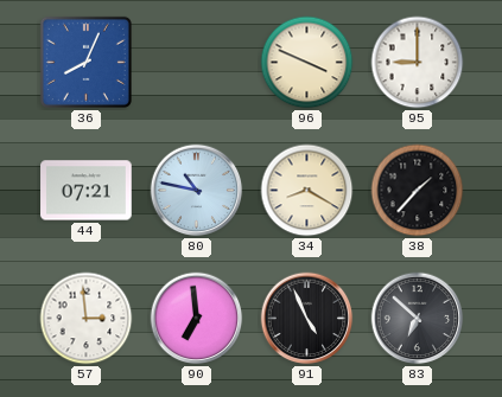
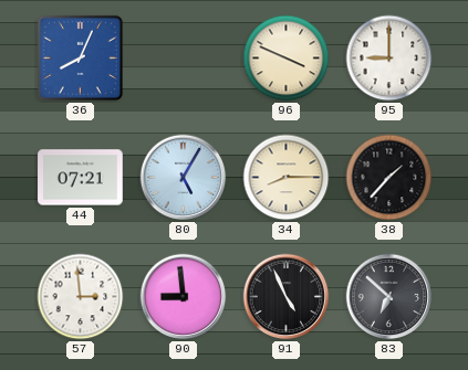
80: 10:47 -> 5:05
34: 8:20 -> 8:15
90: 6:59 -> 8:59
